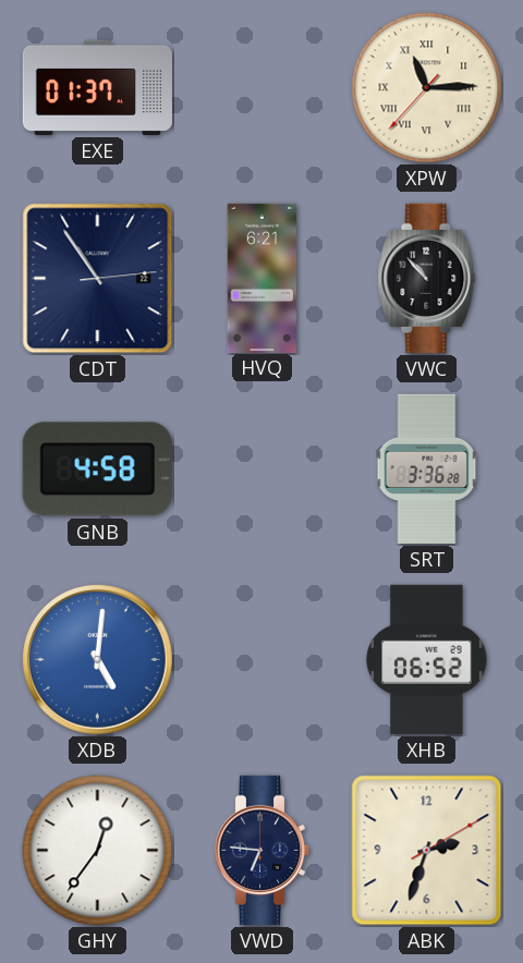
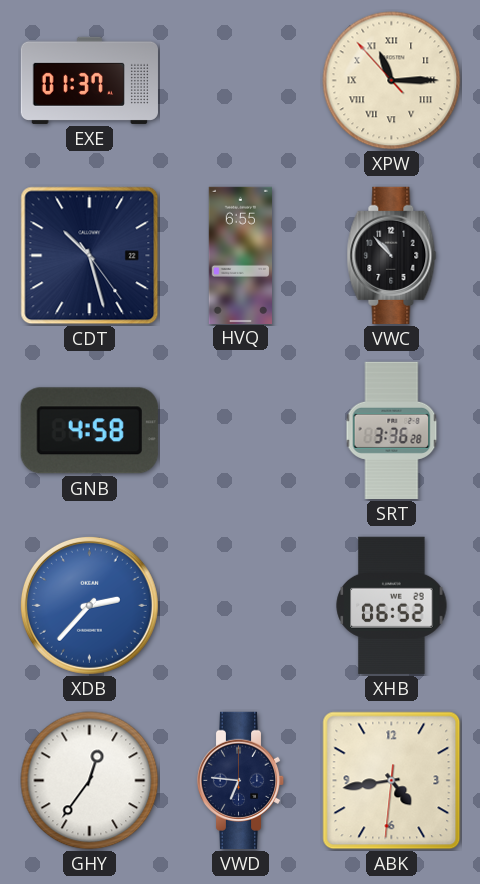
XPW: 11:14:37 -> 11:14:53
CDT: 10:54 -> 10:27
HVQ: 6:21 -> 6:55
XDB: 5:01 -> 2:37
ABK: 2:33 -> 4:43
